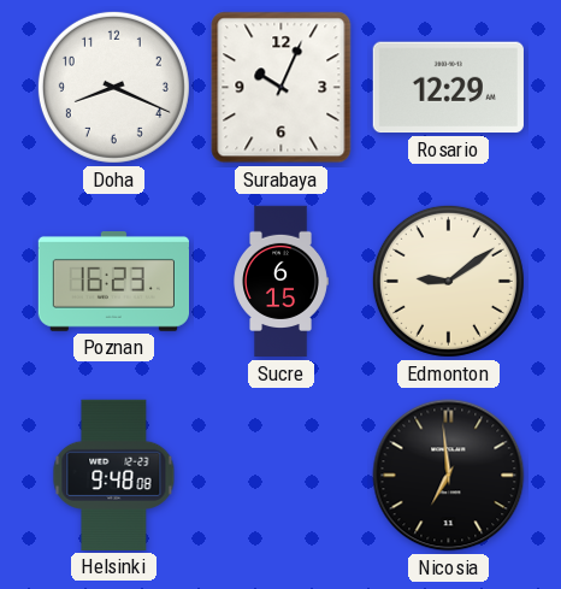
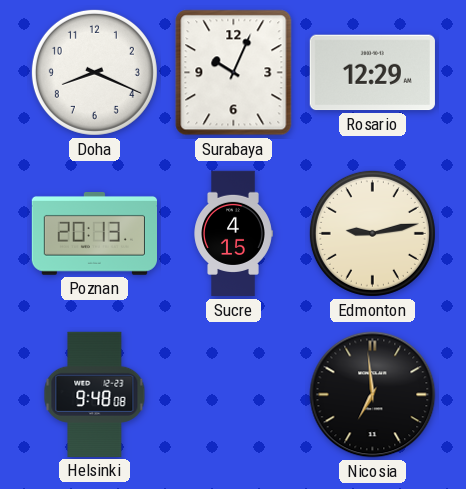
Poznan: 16:23 -> 20:13
Sucre: 6:15 -> 4:15
Edmonton: 9:09 -> 9:13
